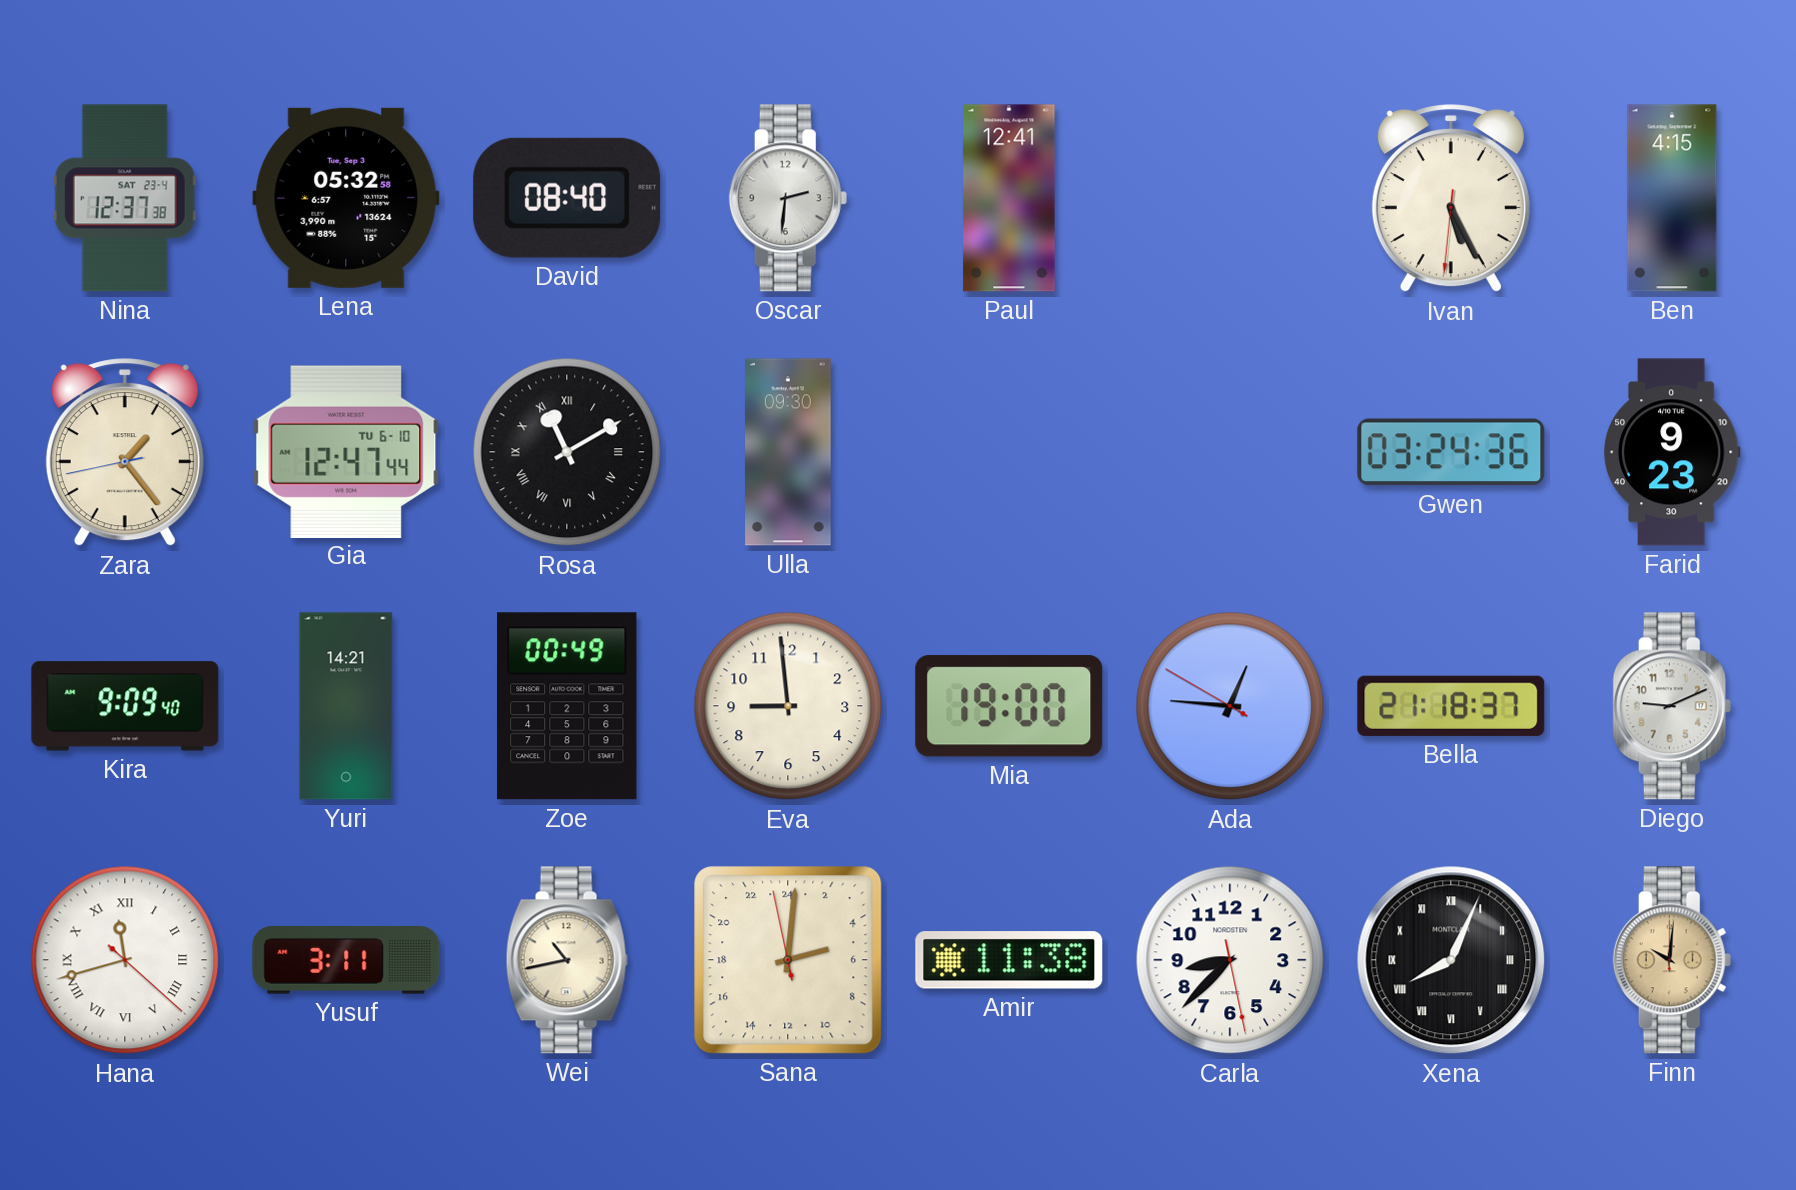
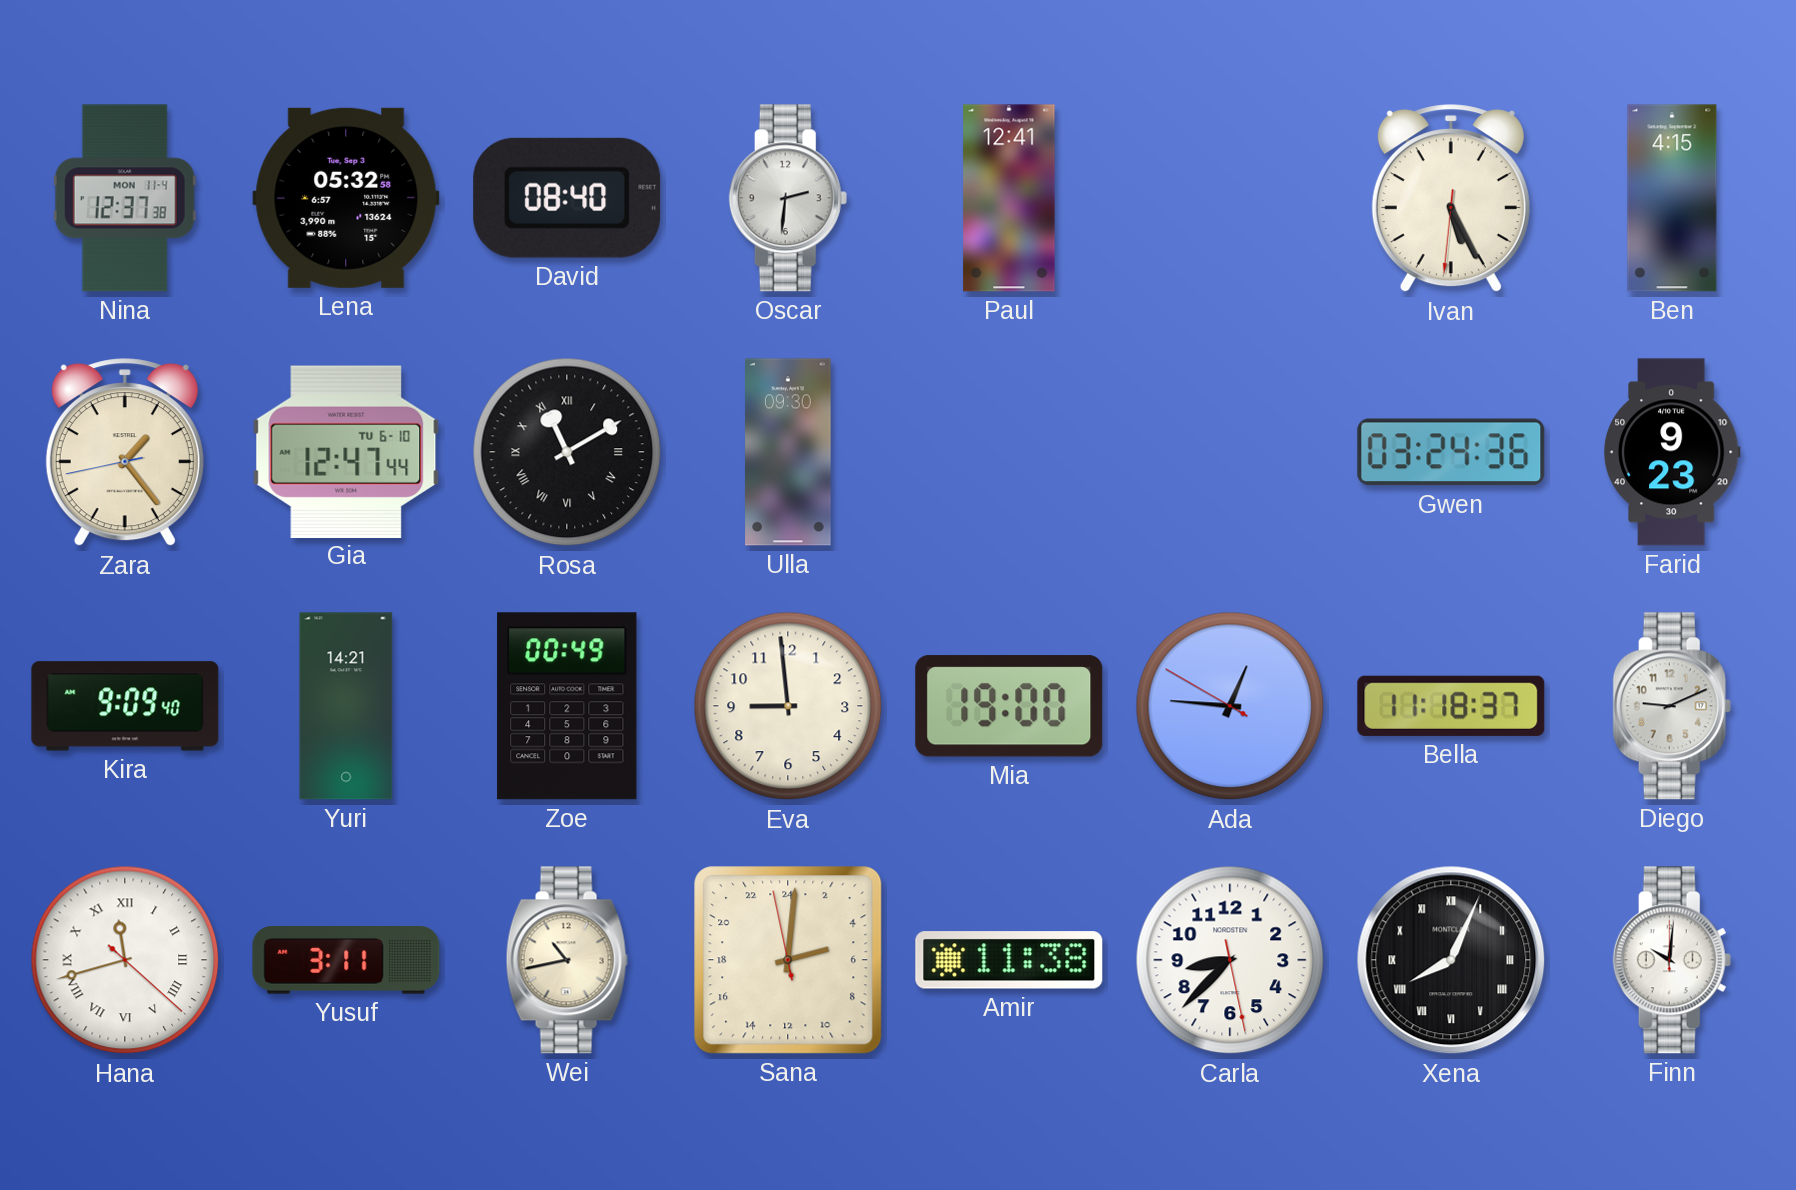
Nina date: SAT 23-4 -> MON 11-4
Bella: 21:18 -> 11:18
Finn dial: champagne -> white
